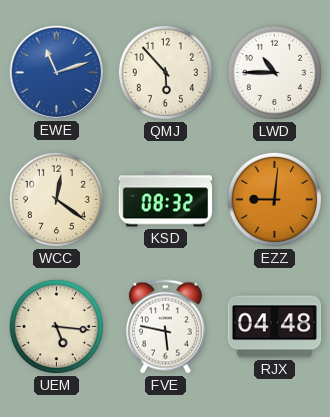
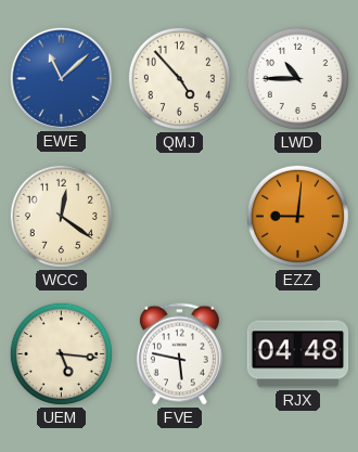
EWE: 11:12 -> 11:08
QMJ: 5:53 -> 4:53
KSD: 08:32 -> none
